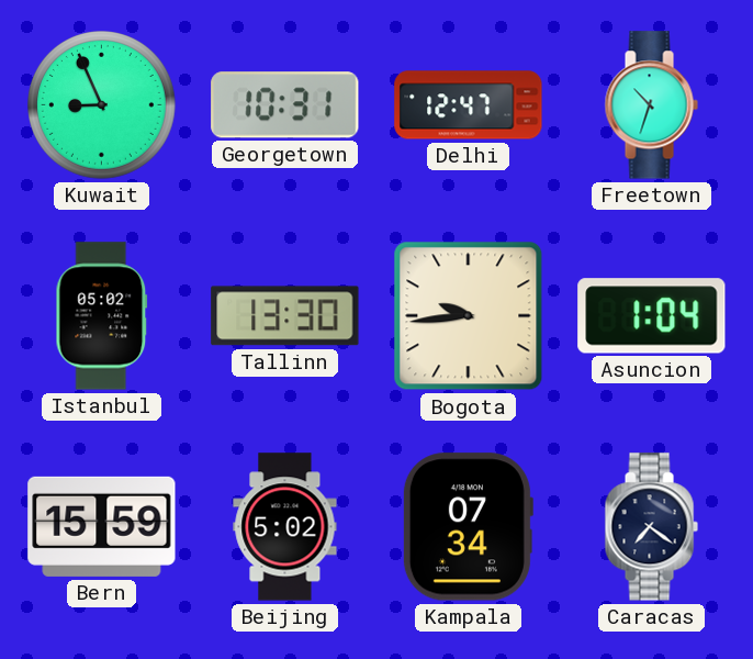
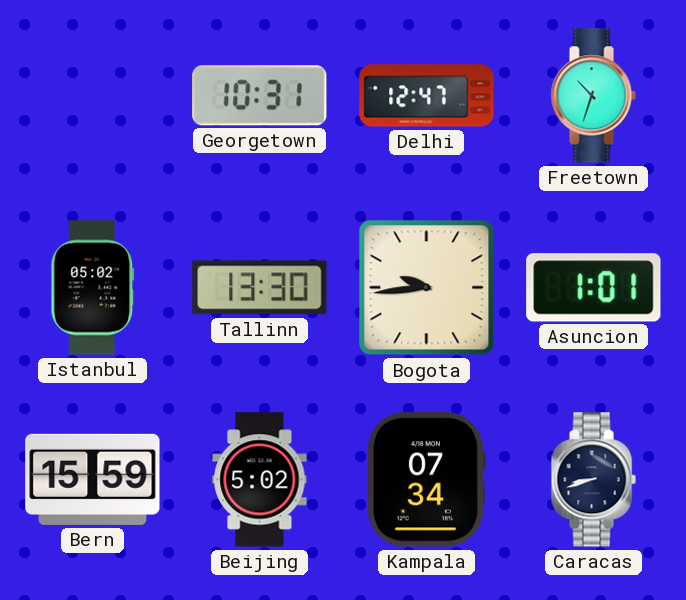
Kuwait: 8:56 -> none
Asuncion: 1:04 -> 1:01
Caracas: 7:21 -> 8:42
